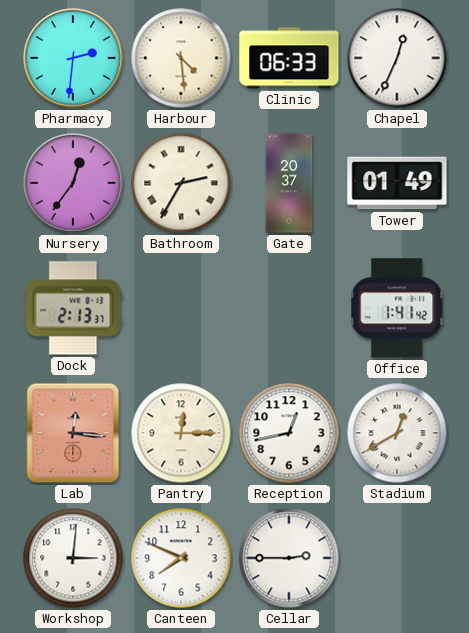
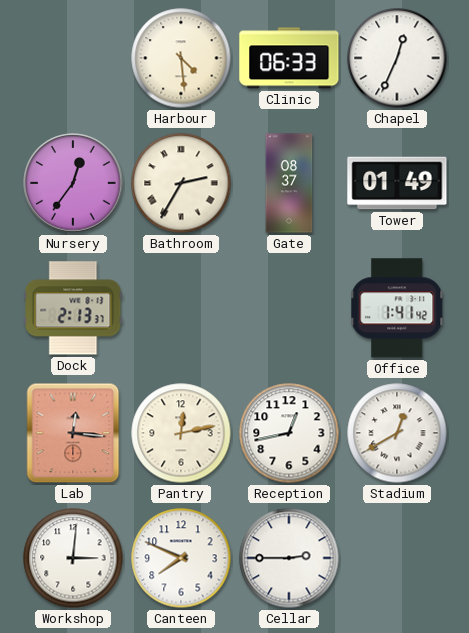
Pharmacy: 2:31 -> none
Gate: 20:37 -> 08:37
Pantry: 12:15 -> 12:13
